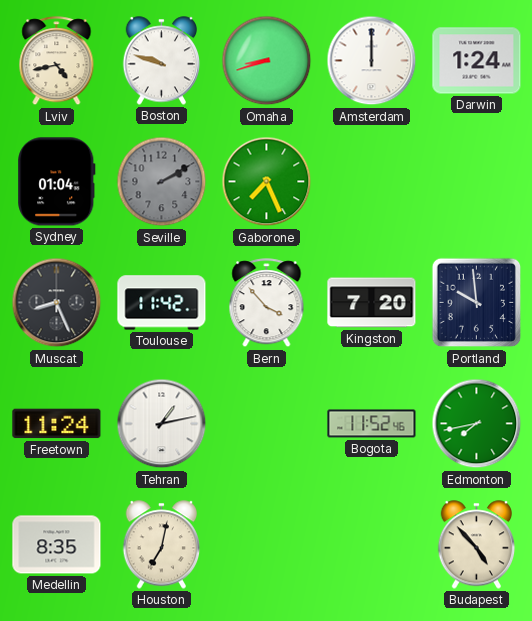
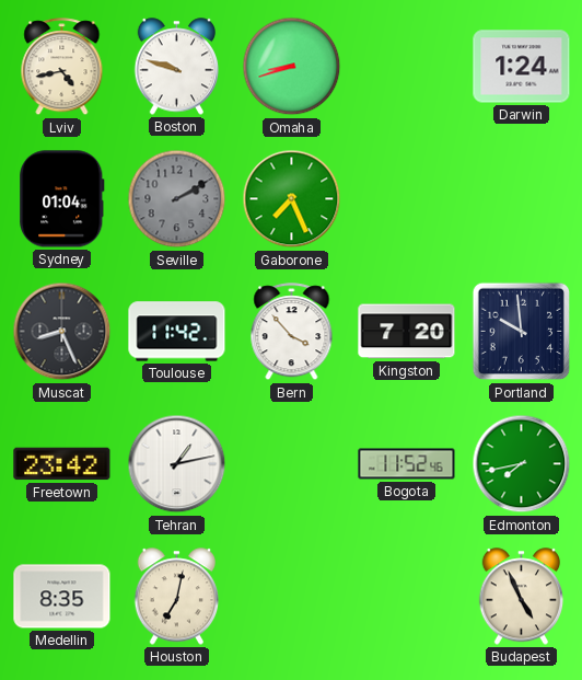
Amsterdam: 12:00 -> none
Freetown: 11:24 -> 23:42
Budapest: 4:53 -> 4:56
